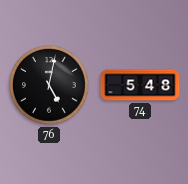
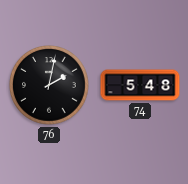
76: 5:02 -> 2:02
